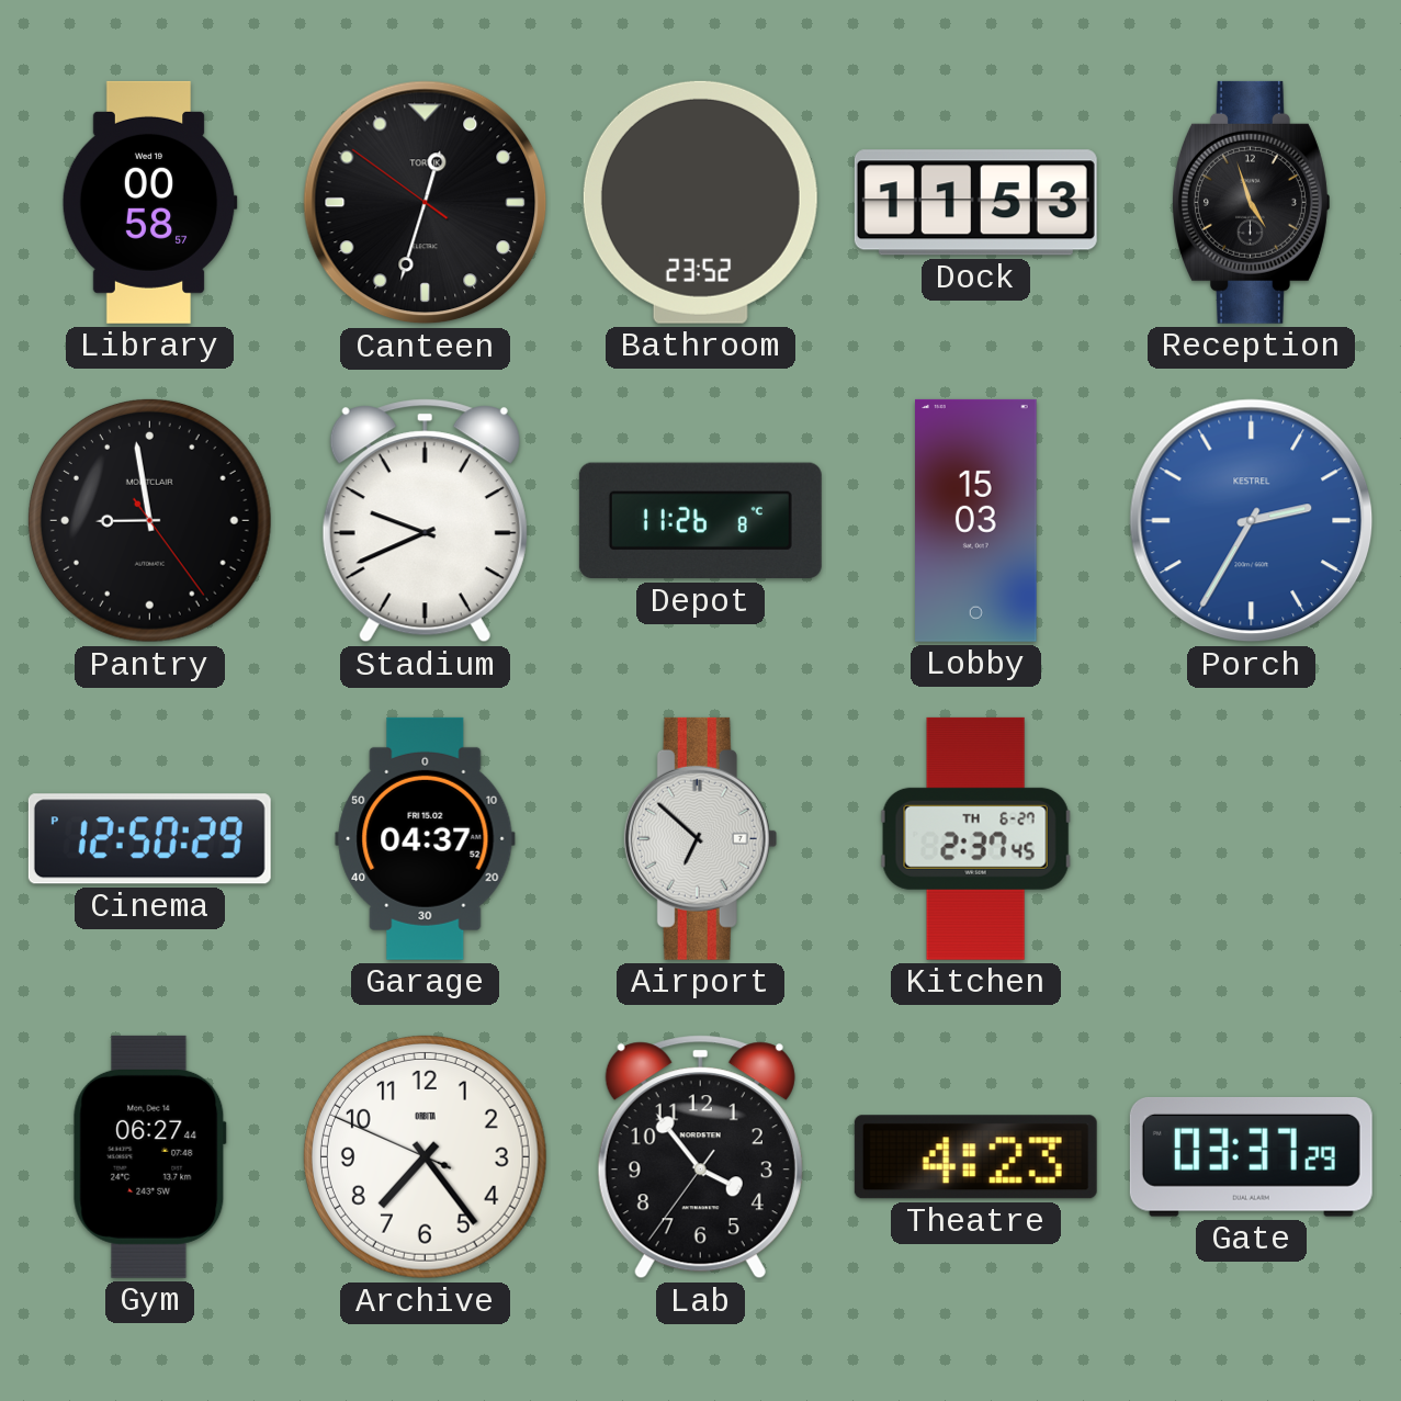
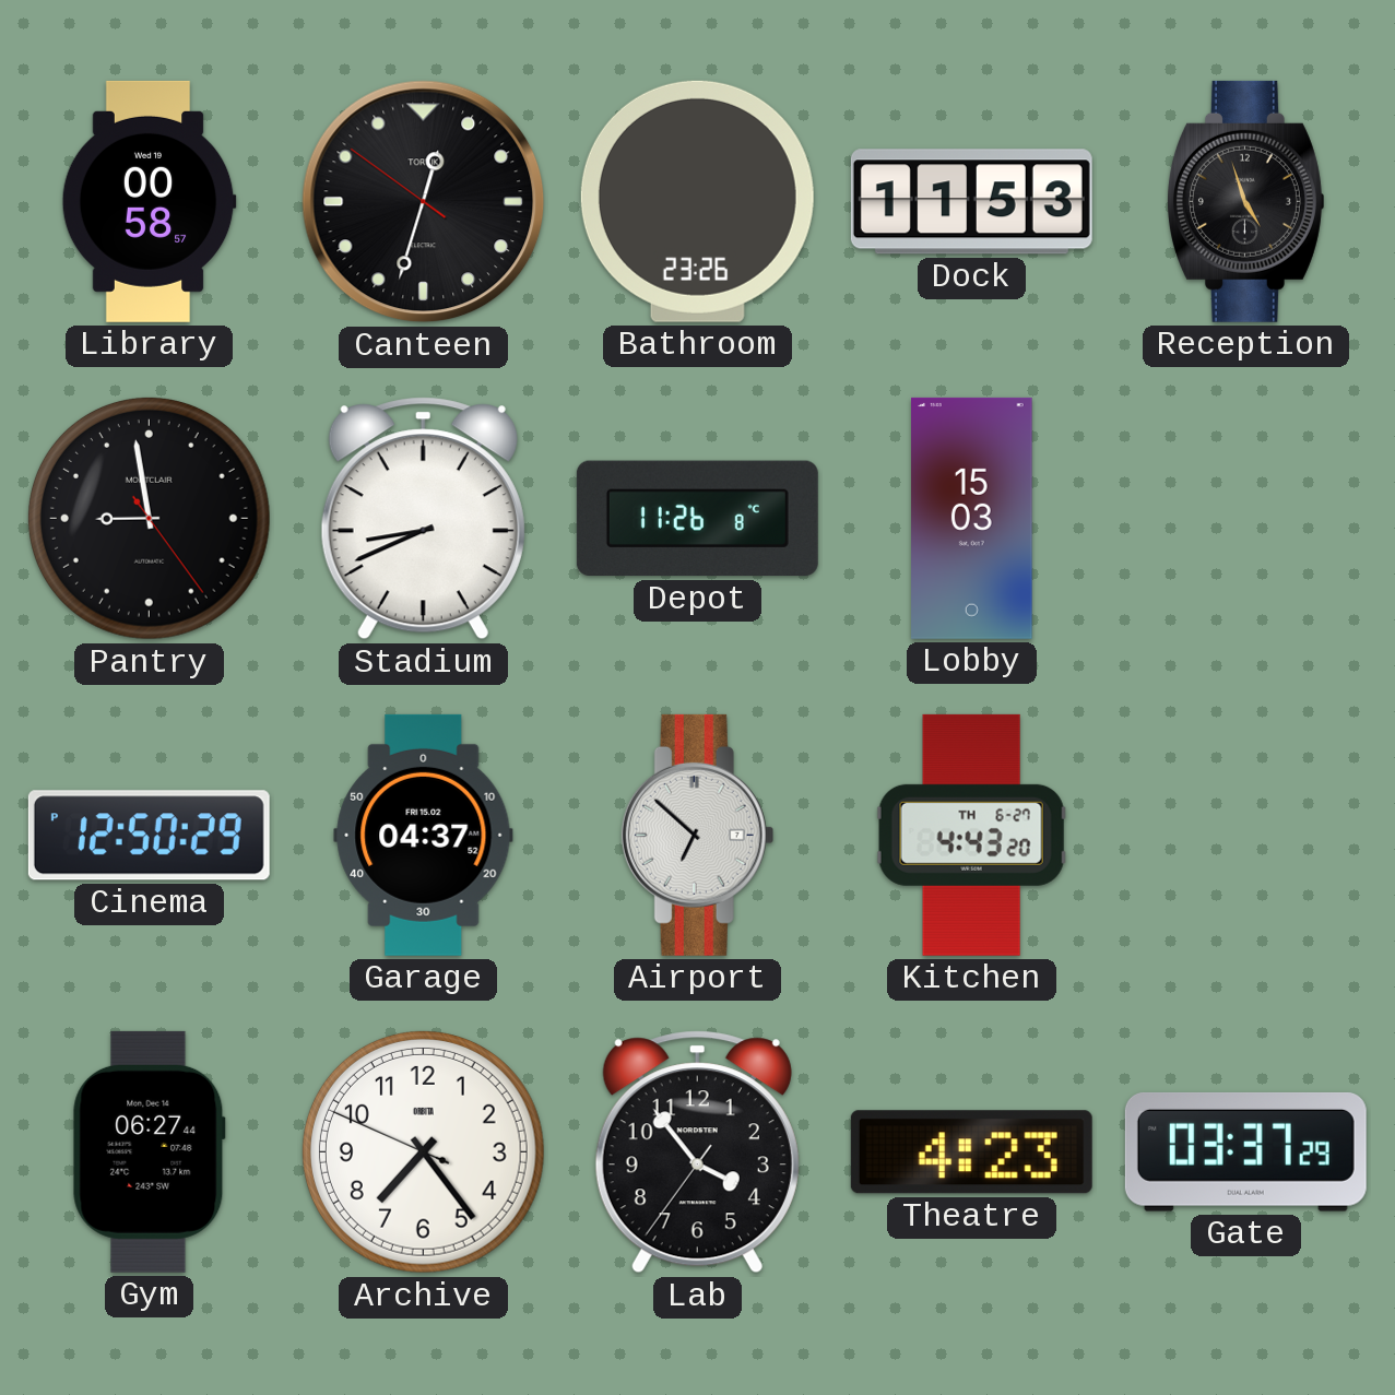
Bathroom: 23:52 -> 23:26
Stadium: 9:41 -> 8:41
Porch: 2:35 -> none
Kitchen: 2:37 -> 4:43
